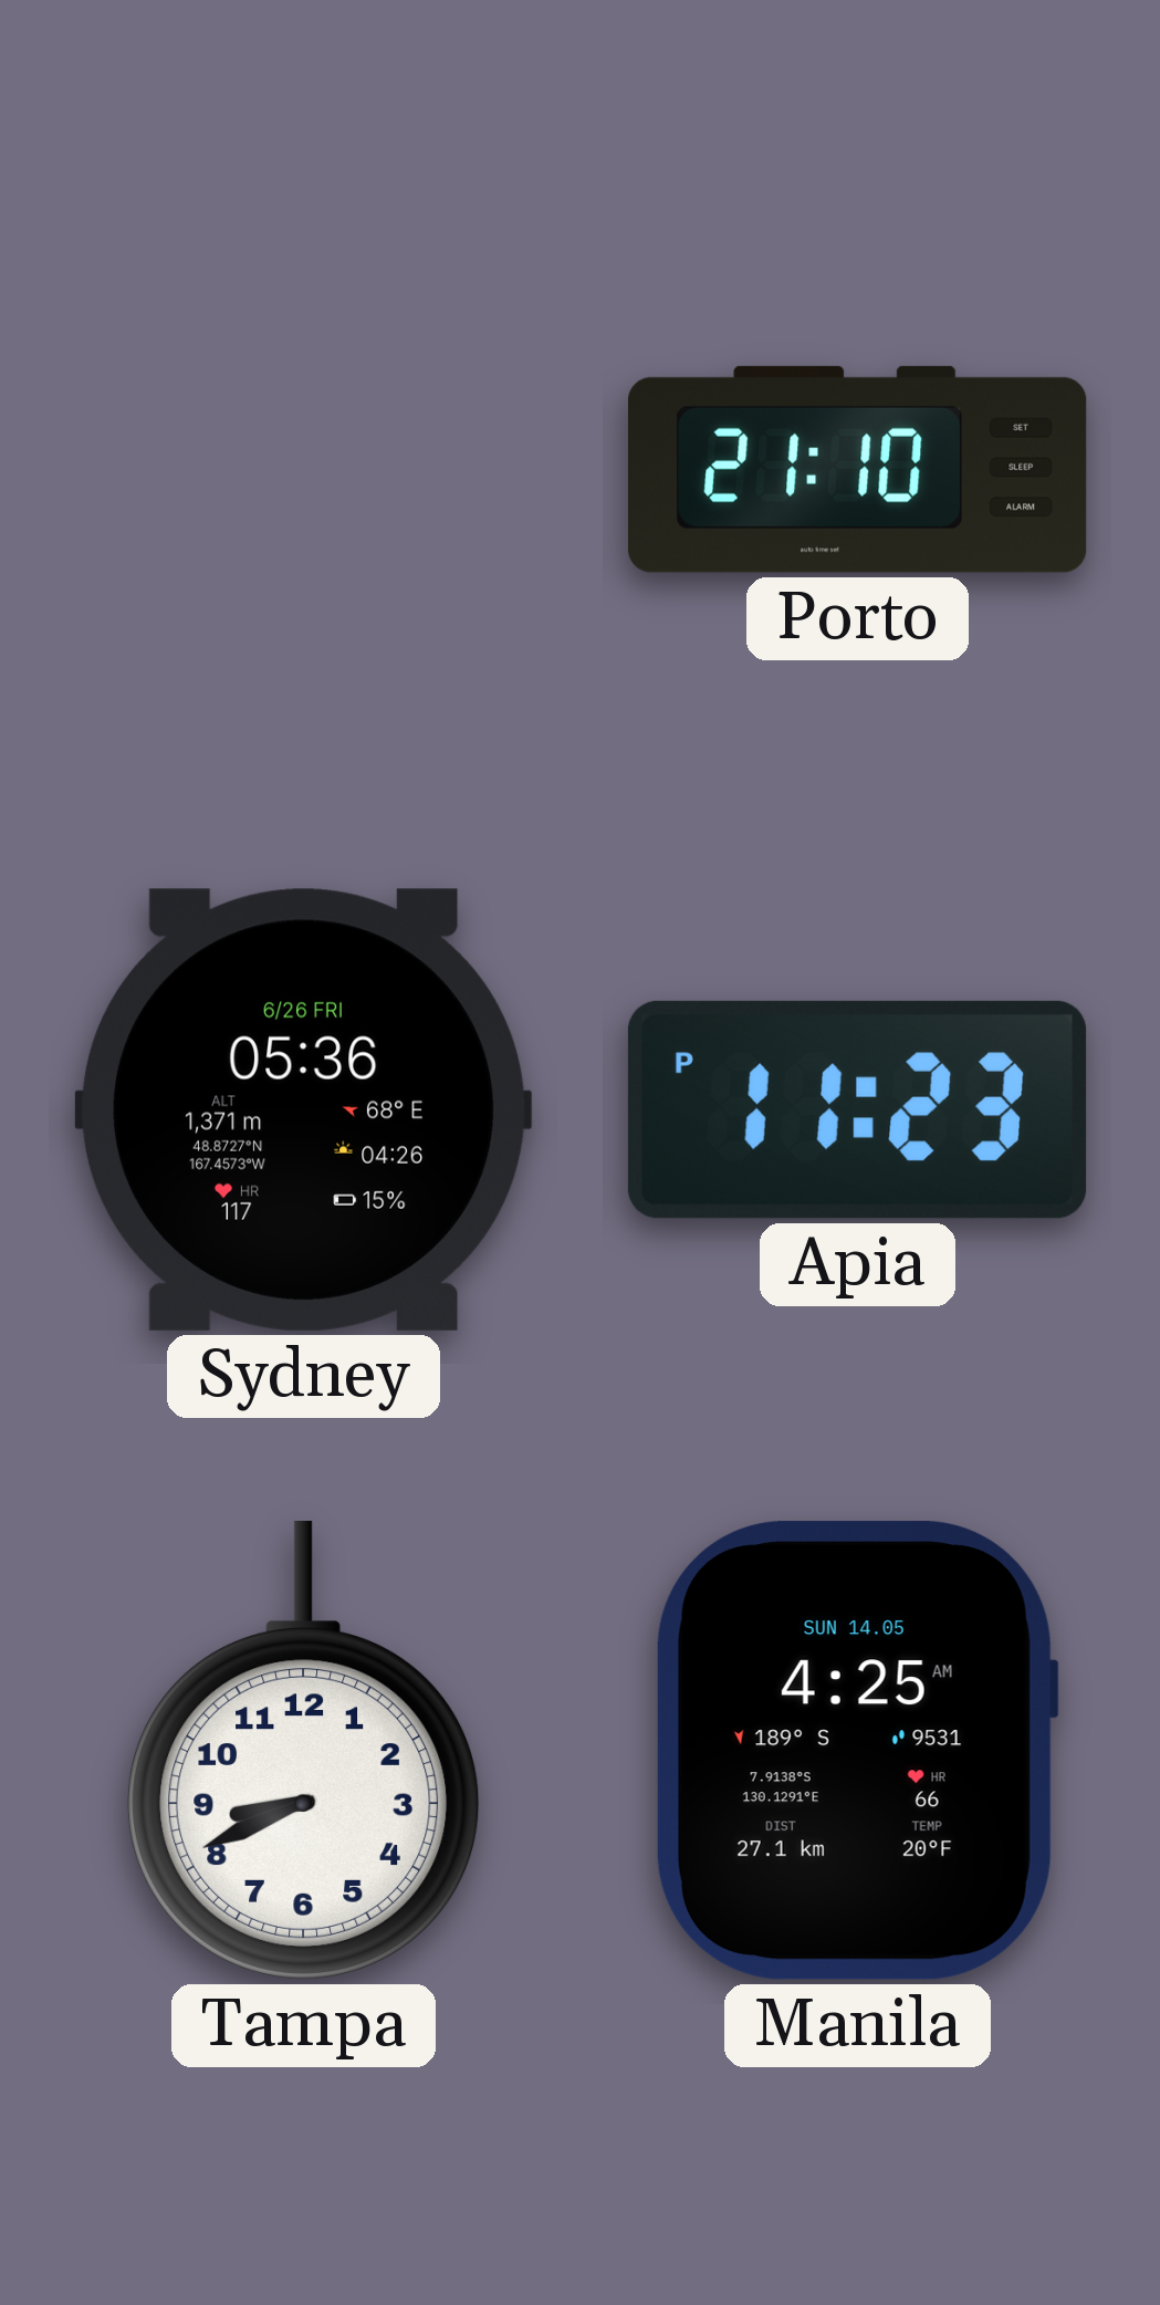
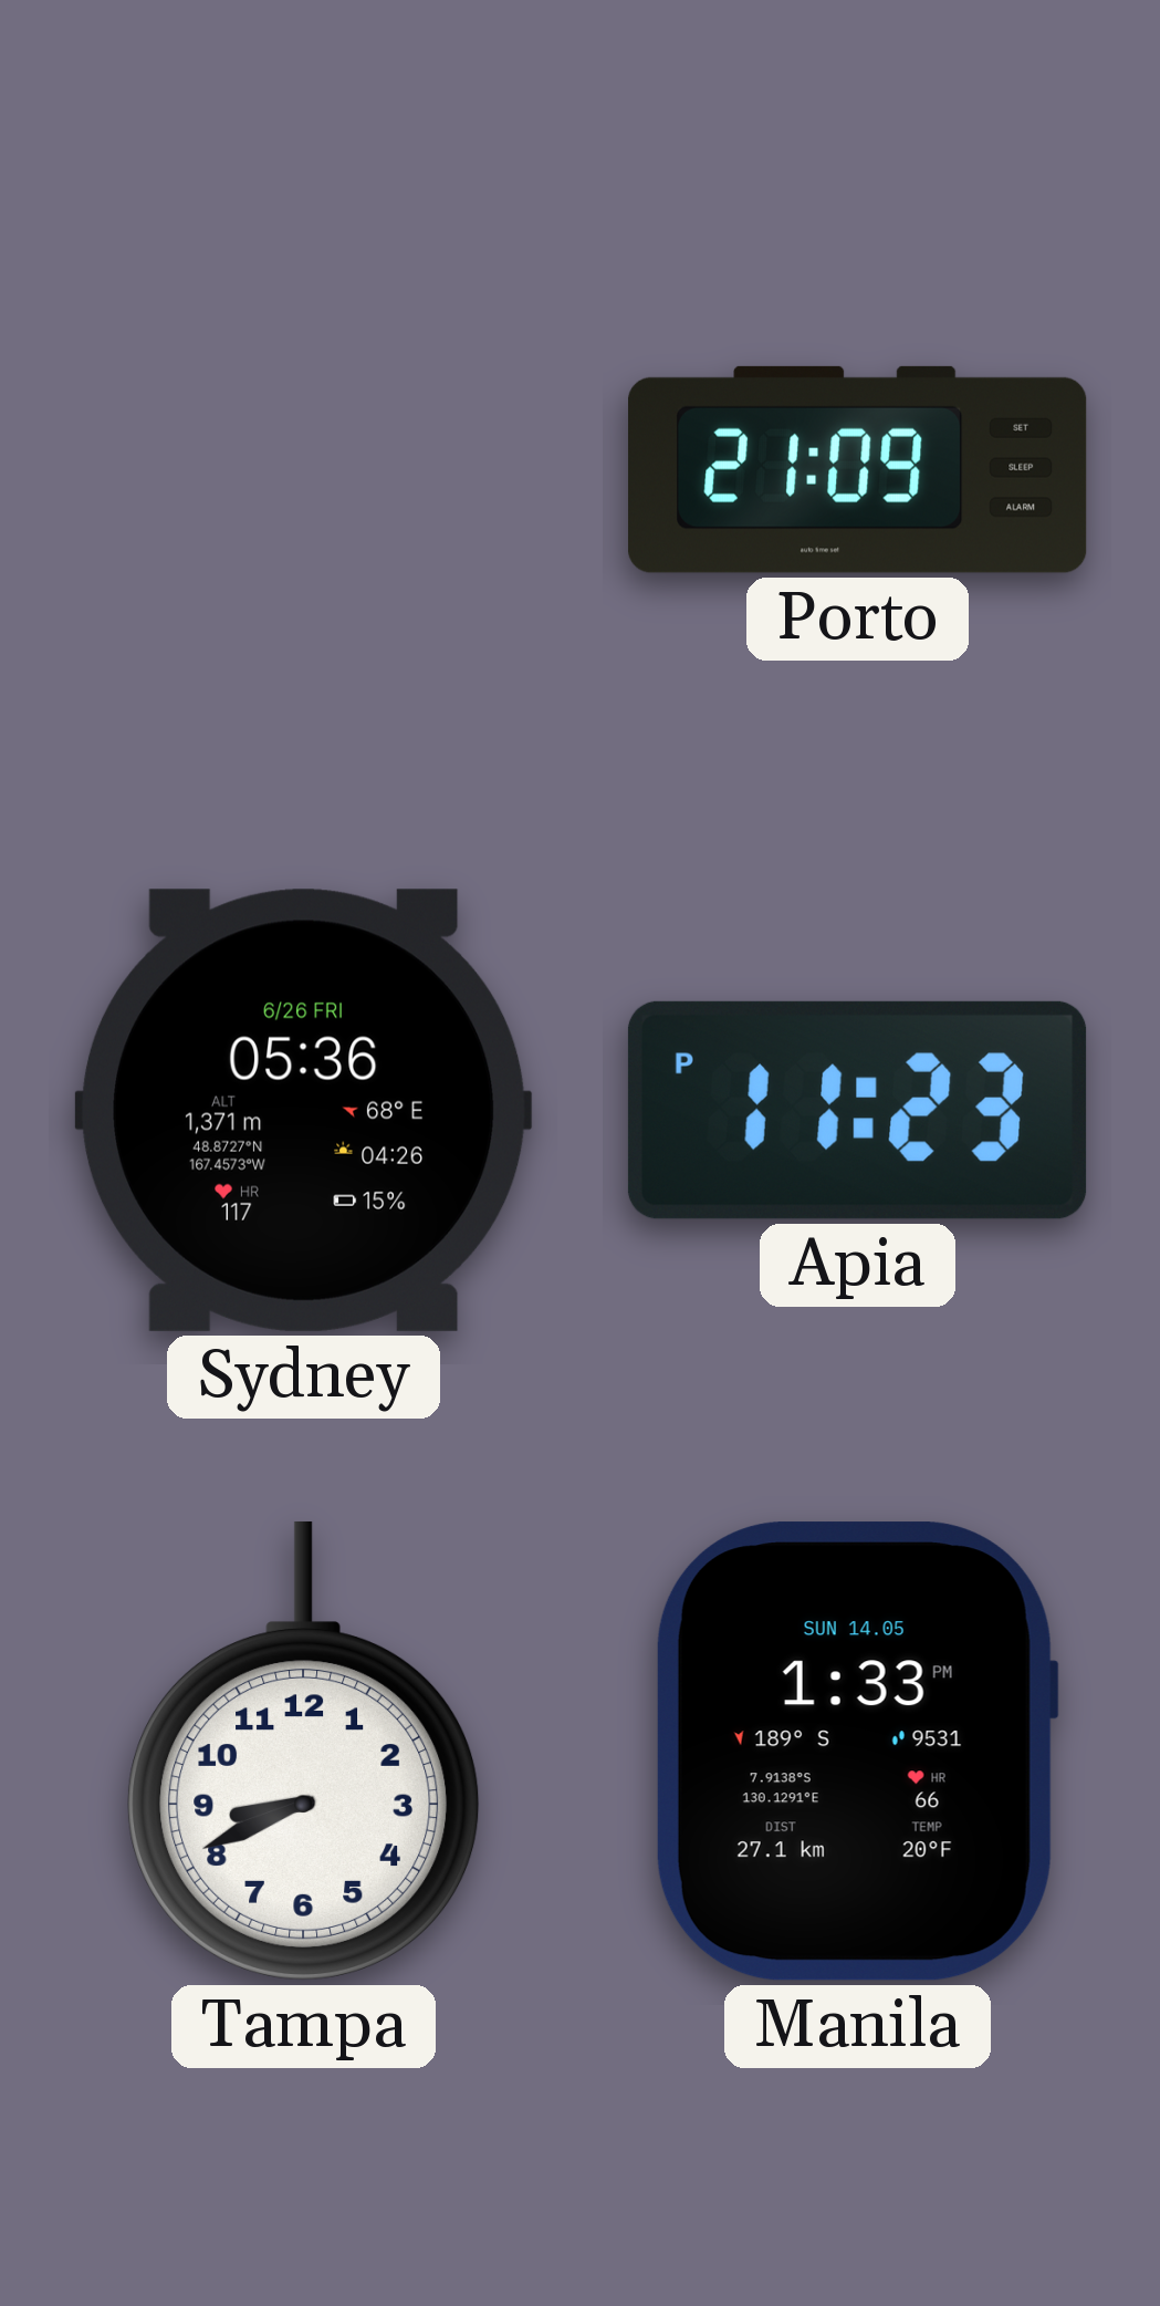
Porto: 21:10 -> 21:09
Manila: 4:25 -> 1:33
